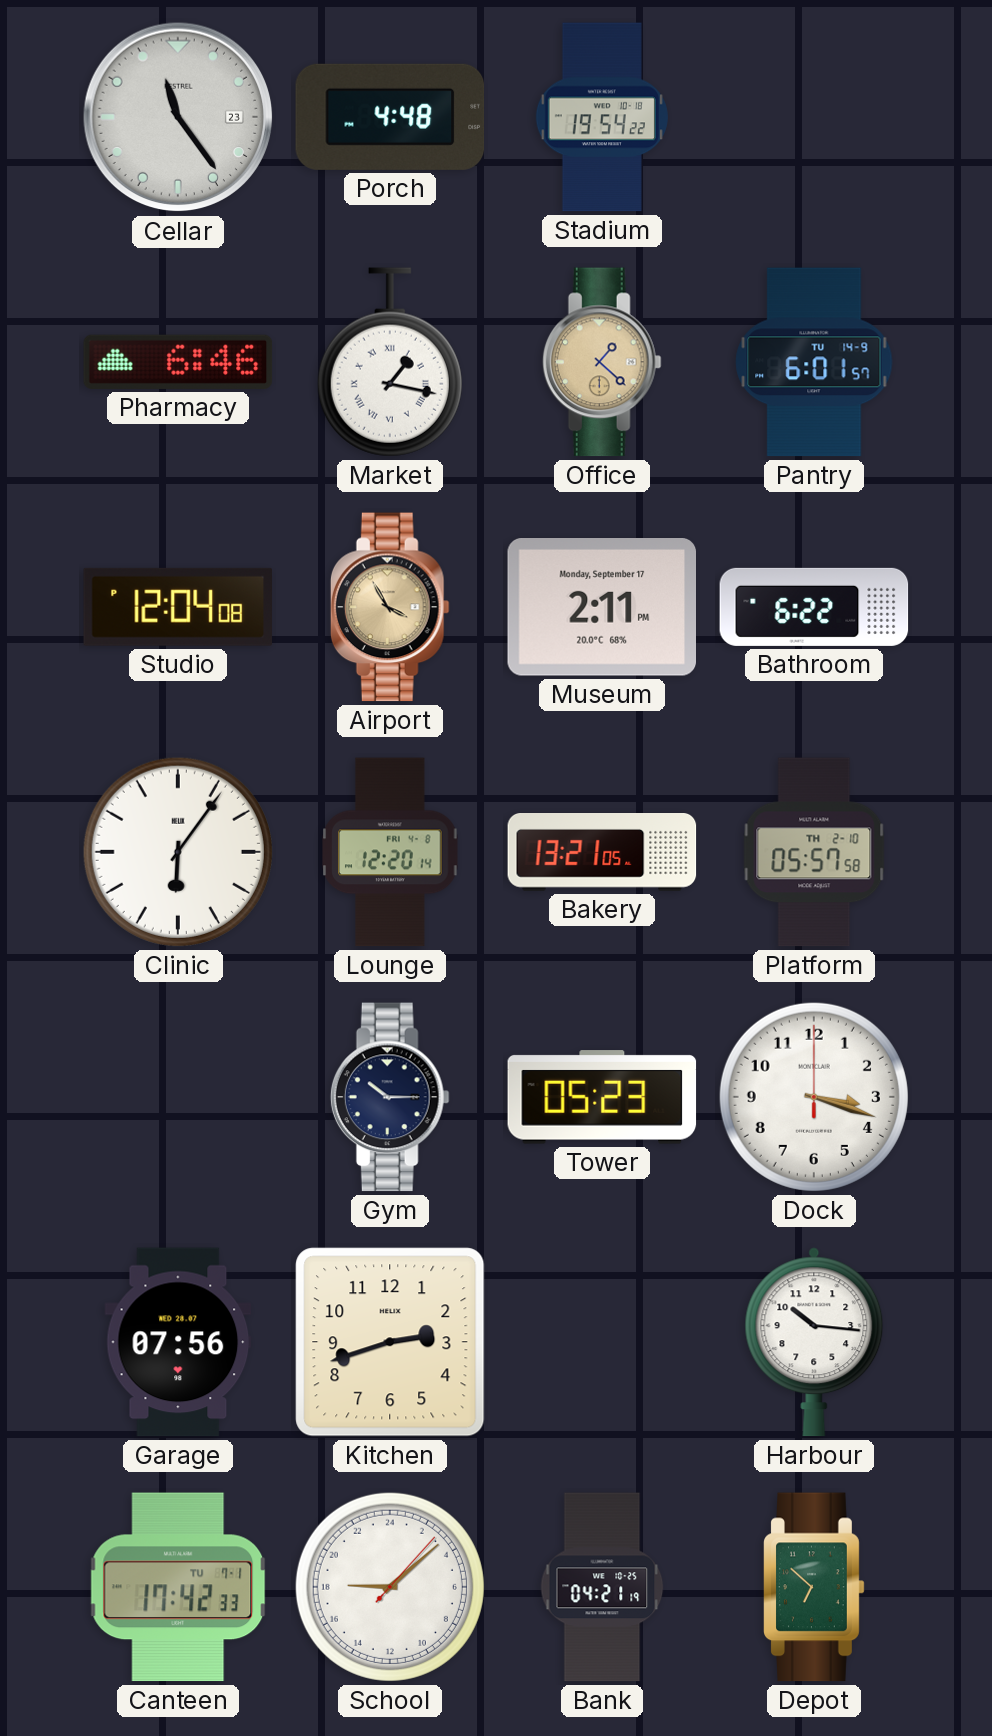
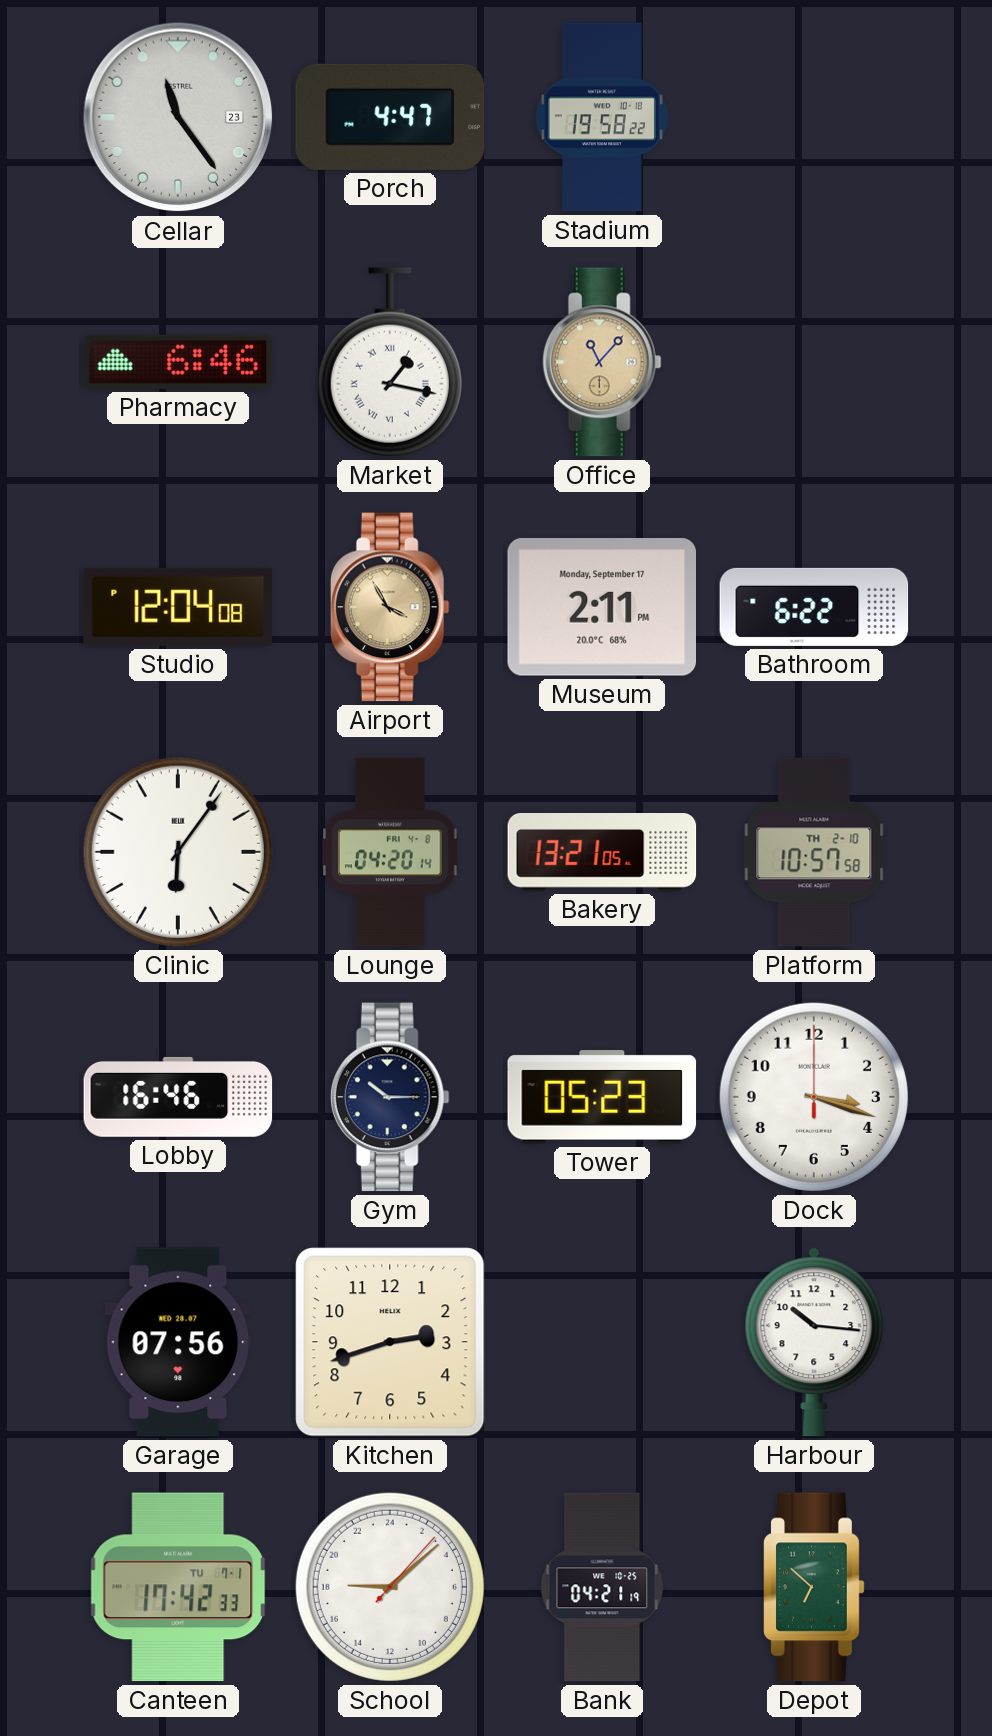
Porch: 4:48 -> 4:47
Stadium: 19:54 -> 19:58
Office: 1:22 -> 11:07
Pantry: 6:01 -> none
Lounge: 12:20 -> 04:20
Platform: 05:57 -> 10:57
Lobby: none -> 16:46
